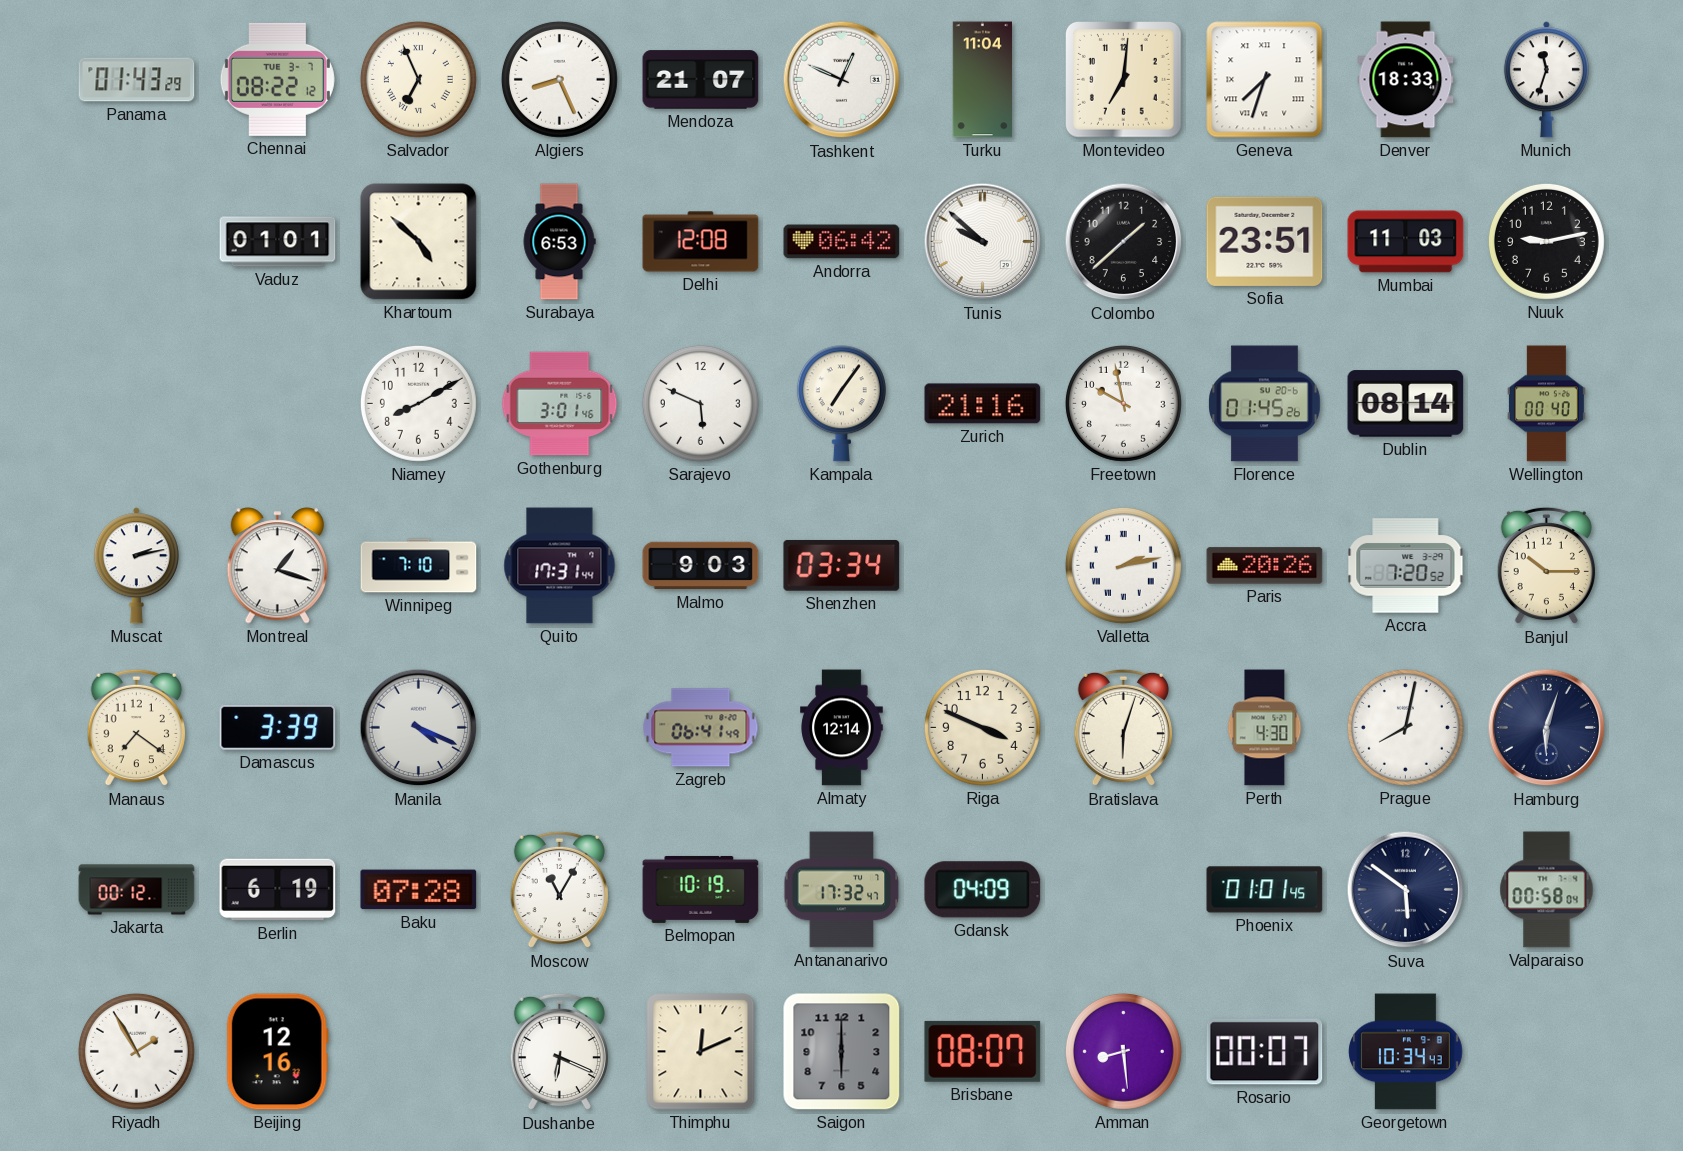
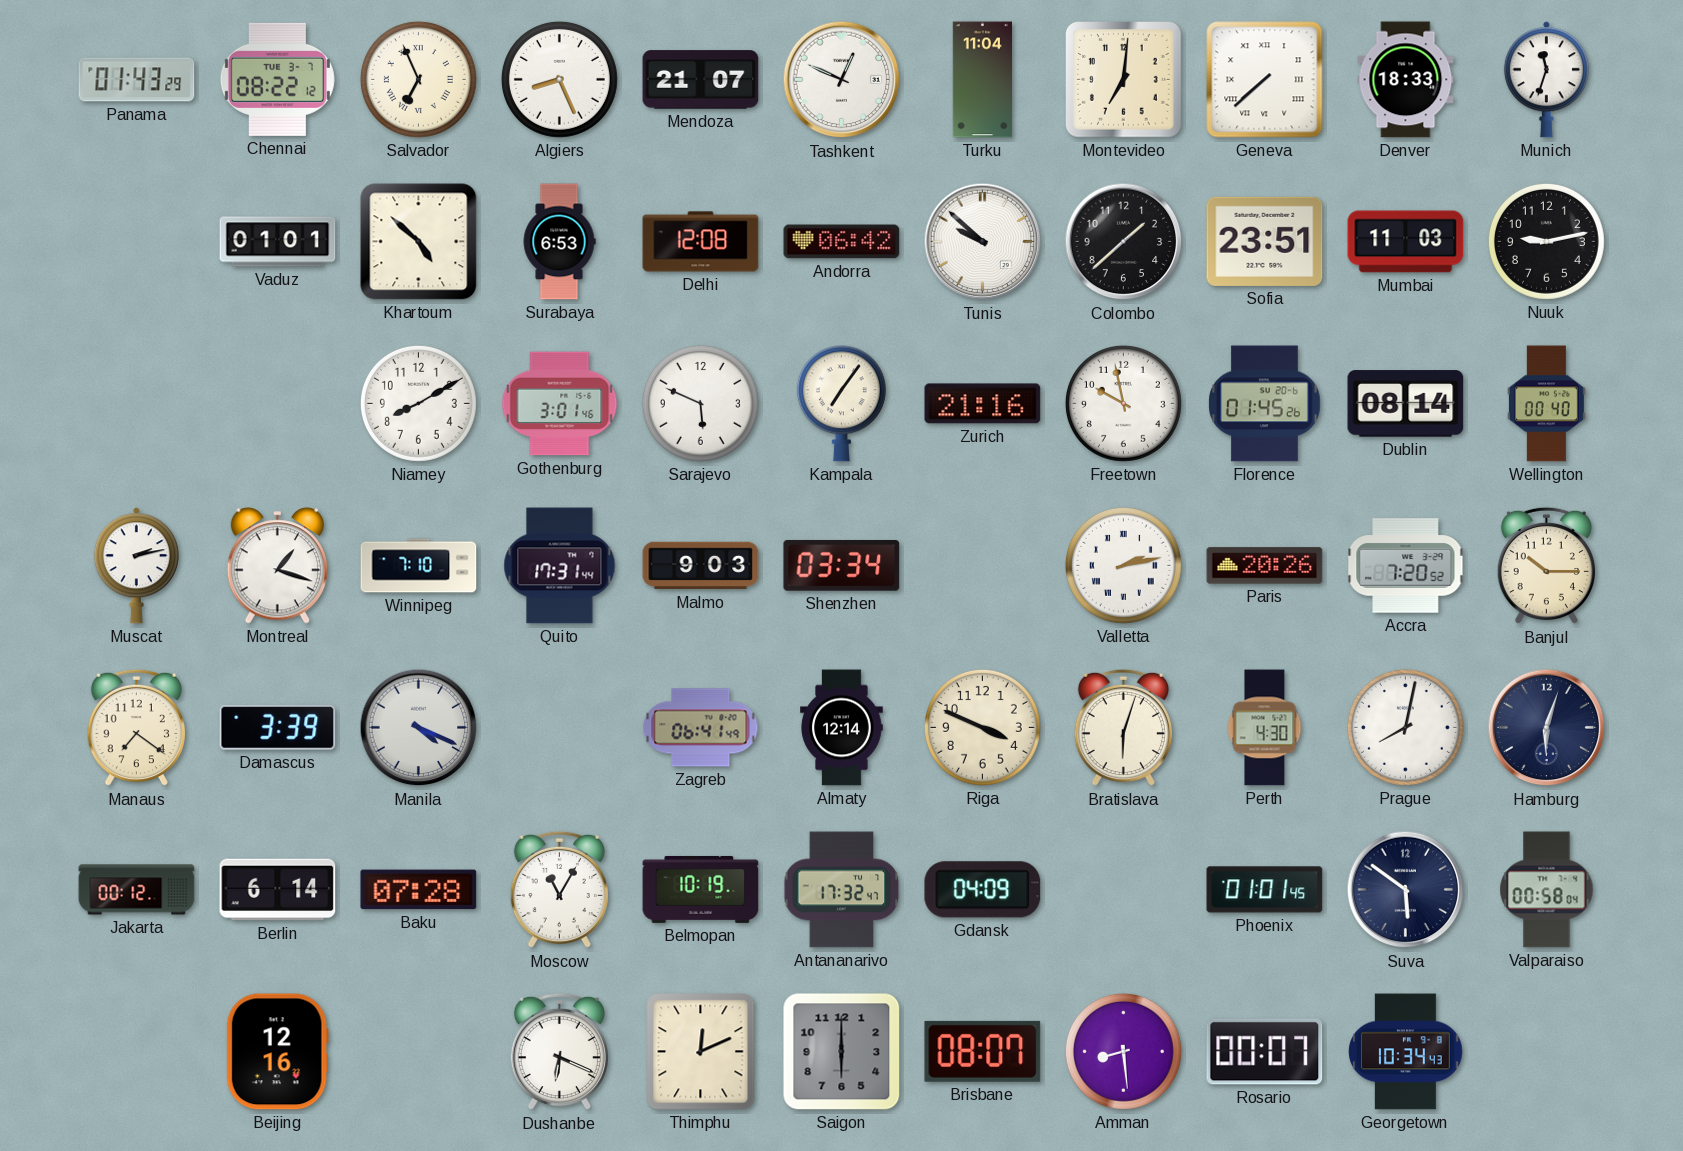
Geneva: 7:33 -> 7:38
Berlin: 6:19 -> 6:14
Riyadh: 1:55 -> none
